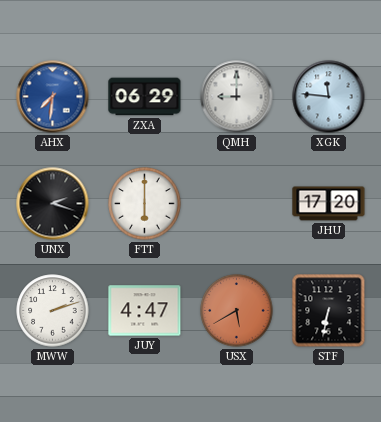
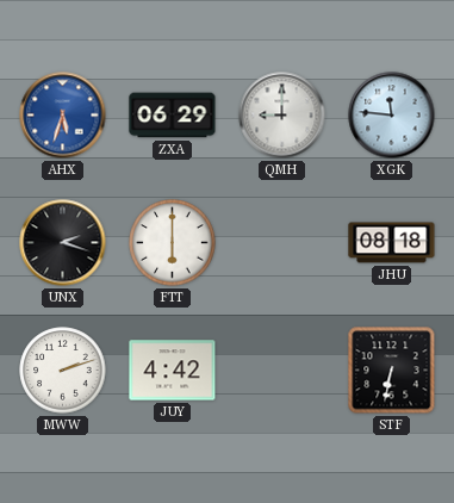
AHX: 7:31 -> 5:33
JHU: 17:20 -> 08:18
JUY: 4:47 -> 4:42
USX: 5:40 -> none
